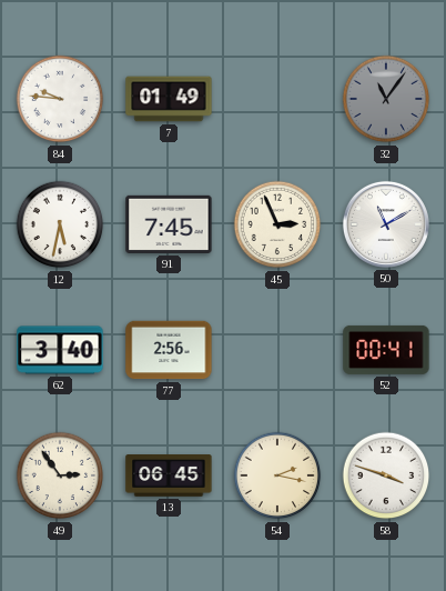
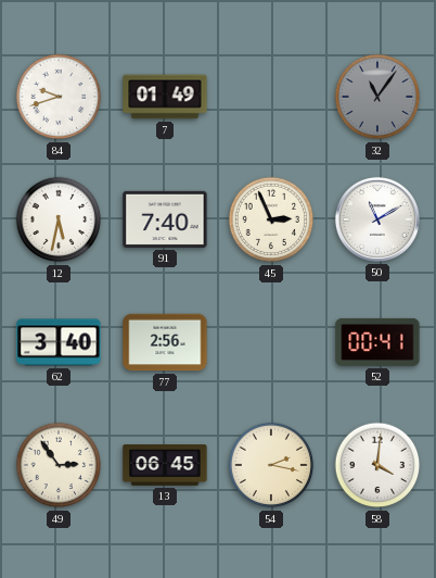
84: 9:46 -> 9:42
91: 7:45 -> 7:40
58: 3:48 -> 4:01
